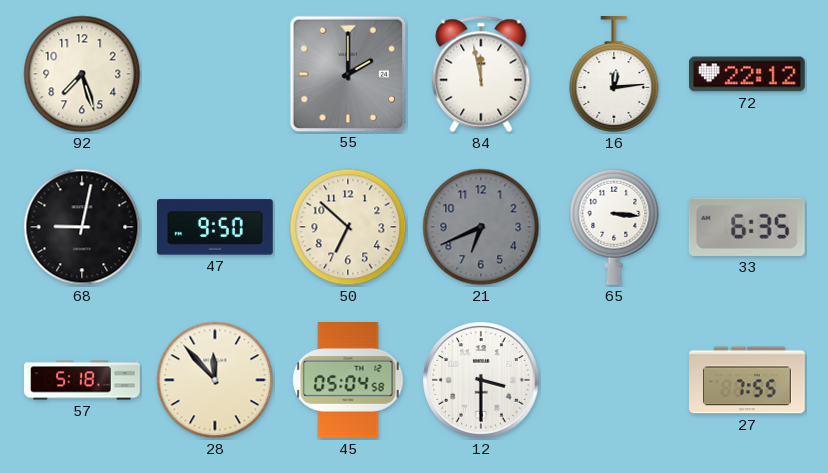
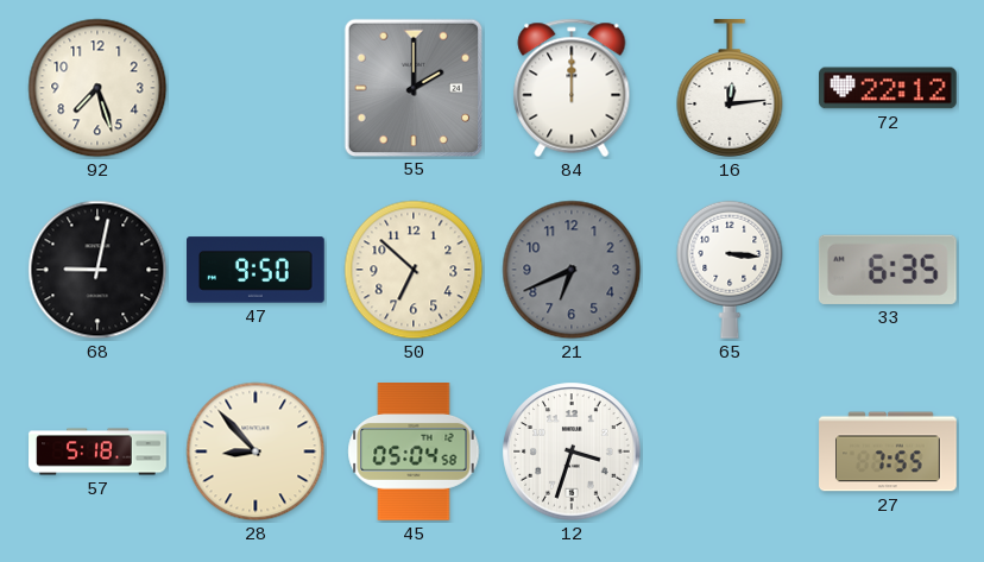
84: 11:58 -> 12:00
28: 11:53 -> 8:53
12: 3:30 -> 3:33
